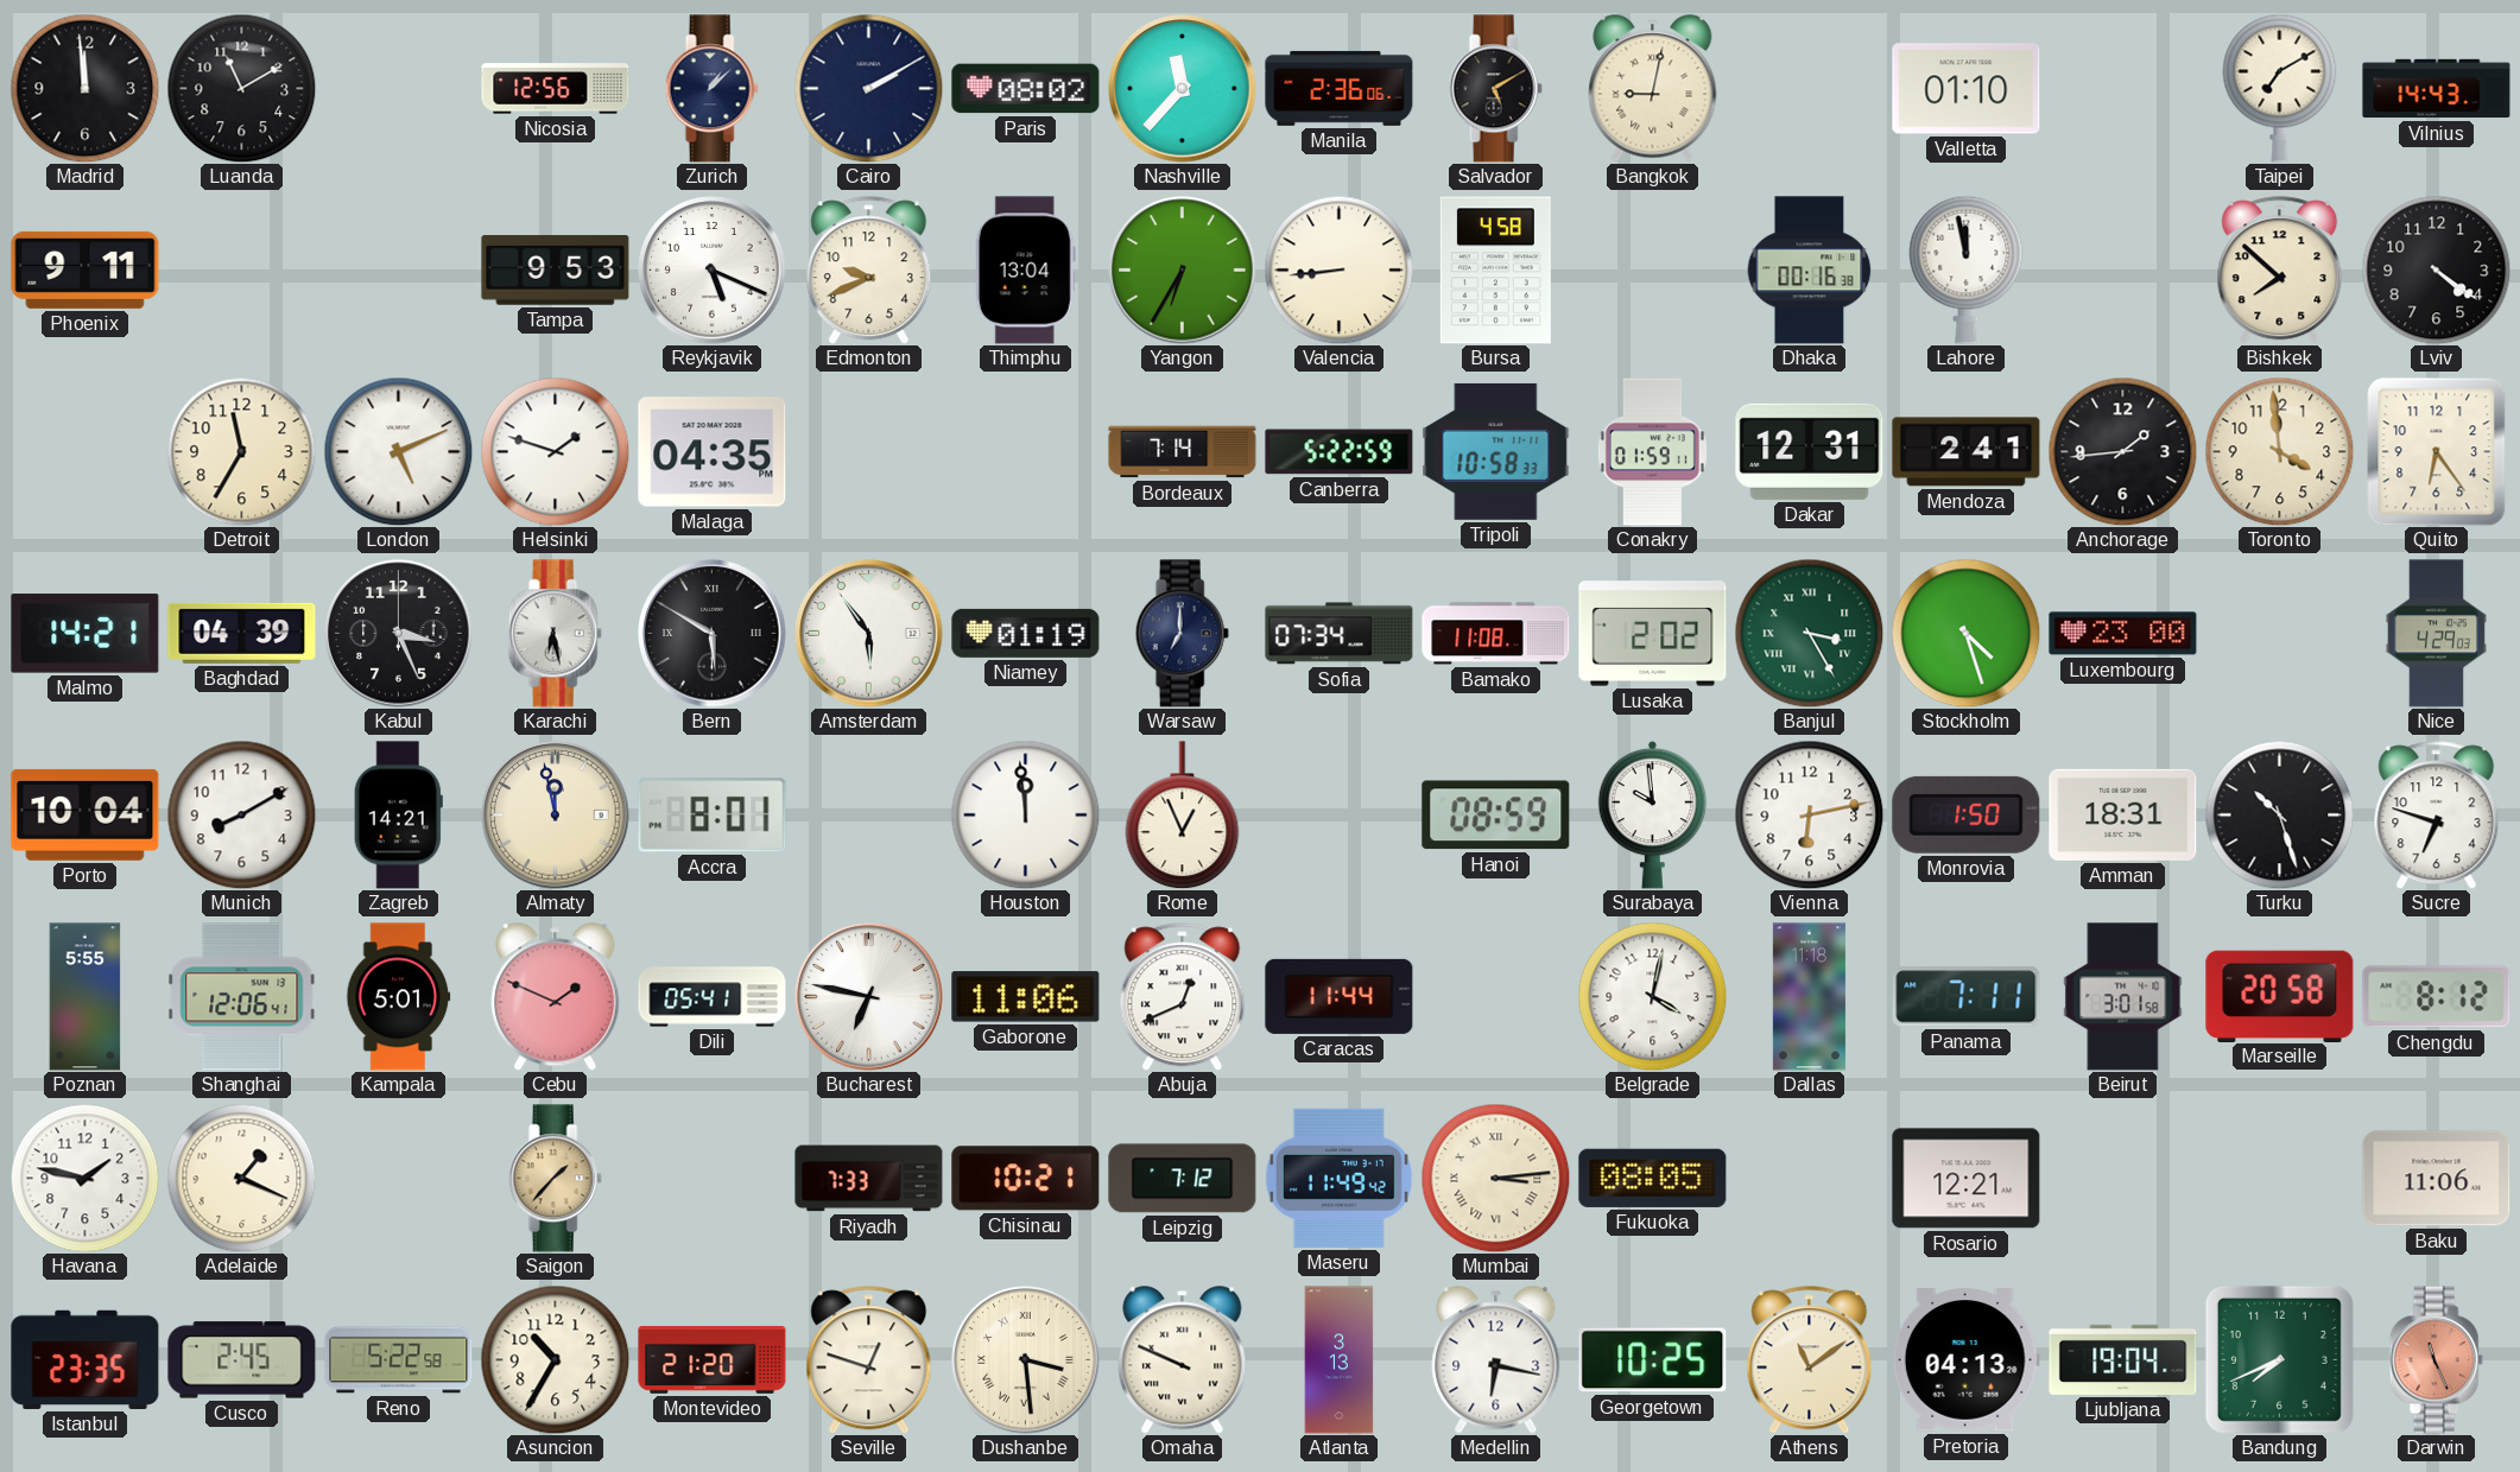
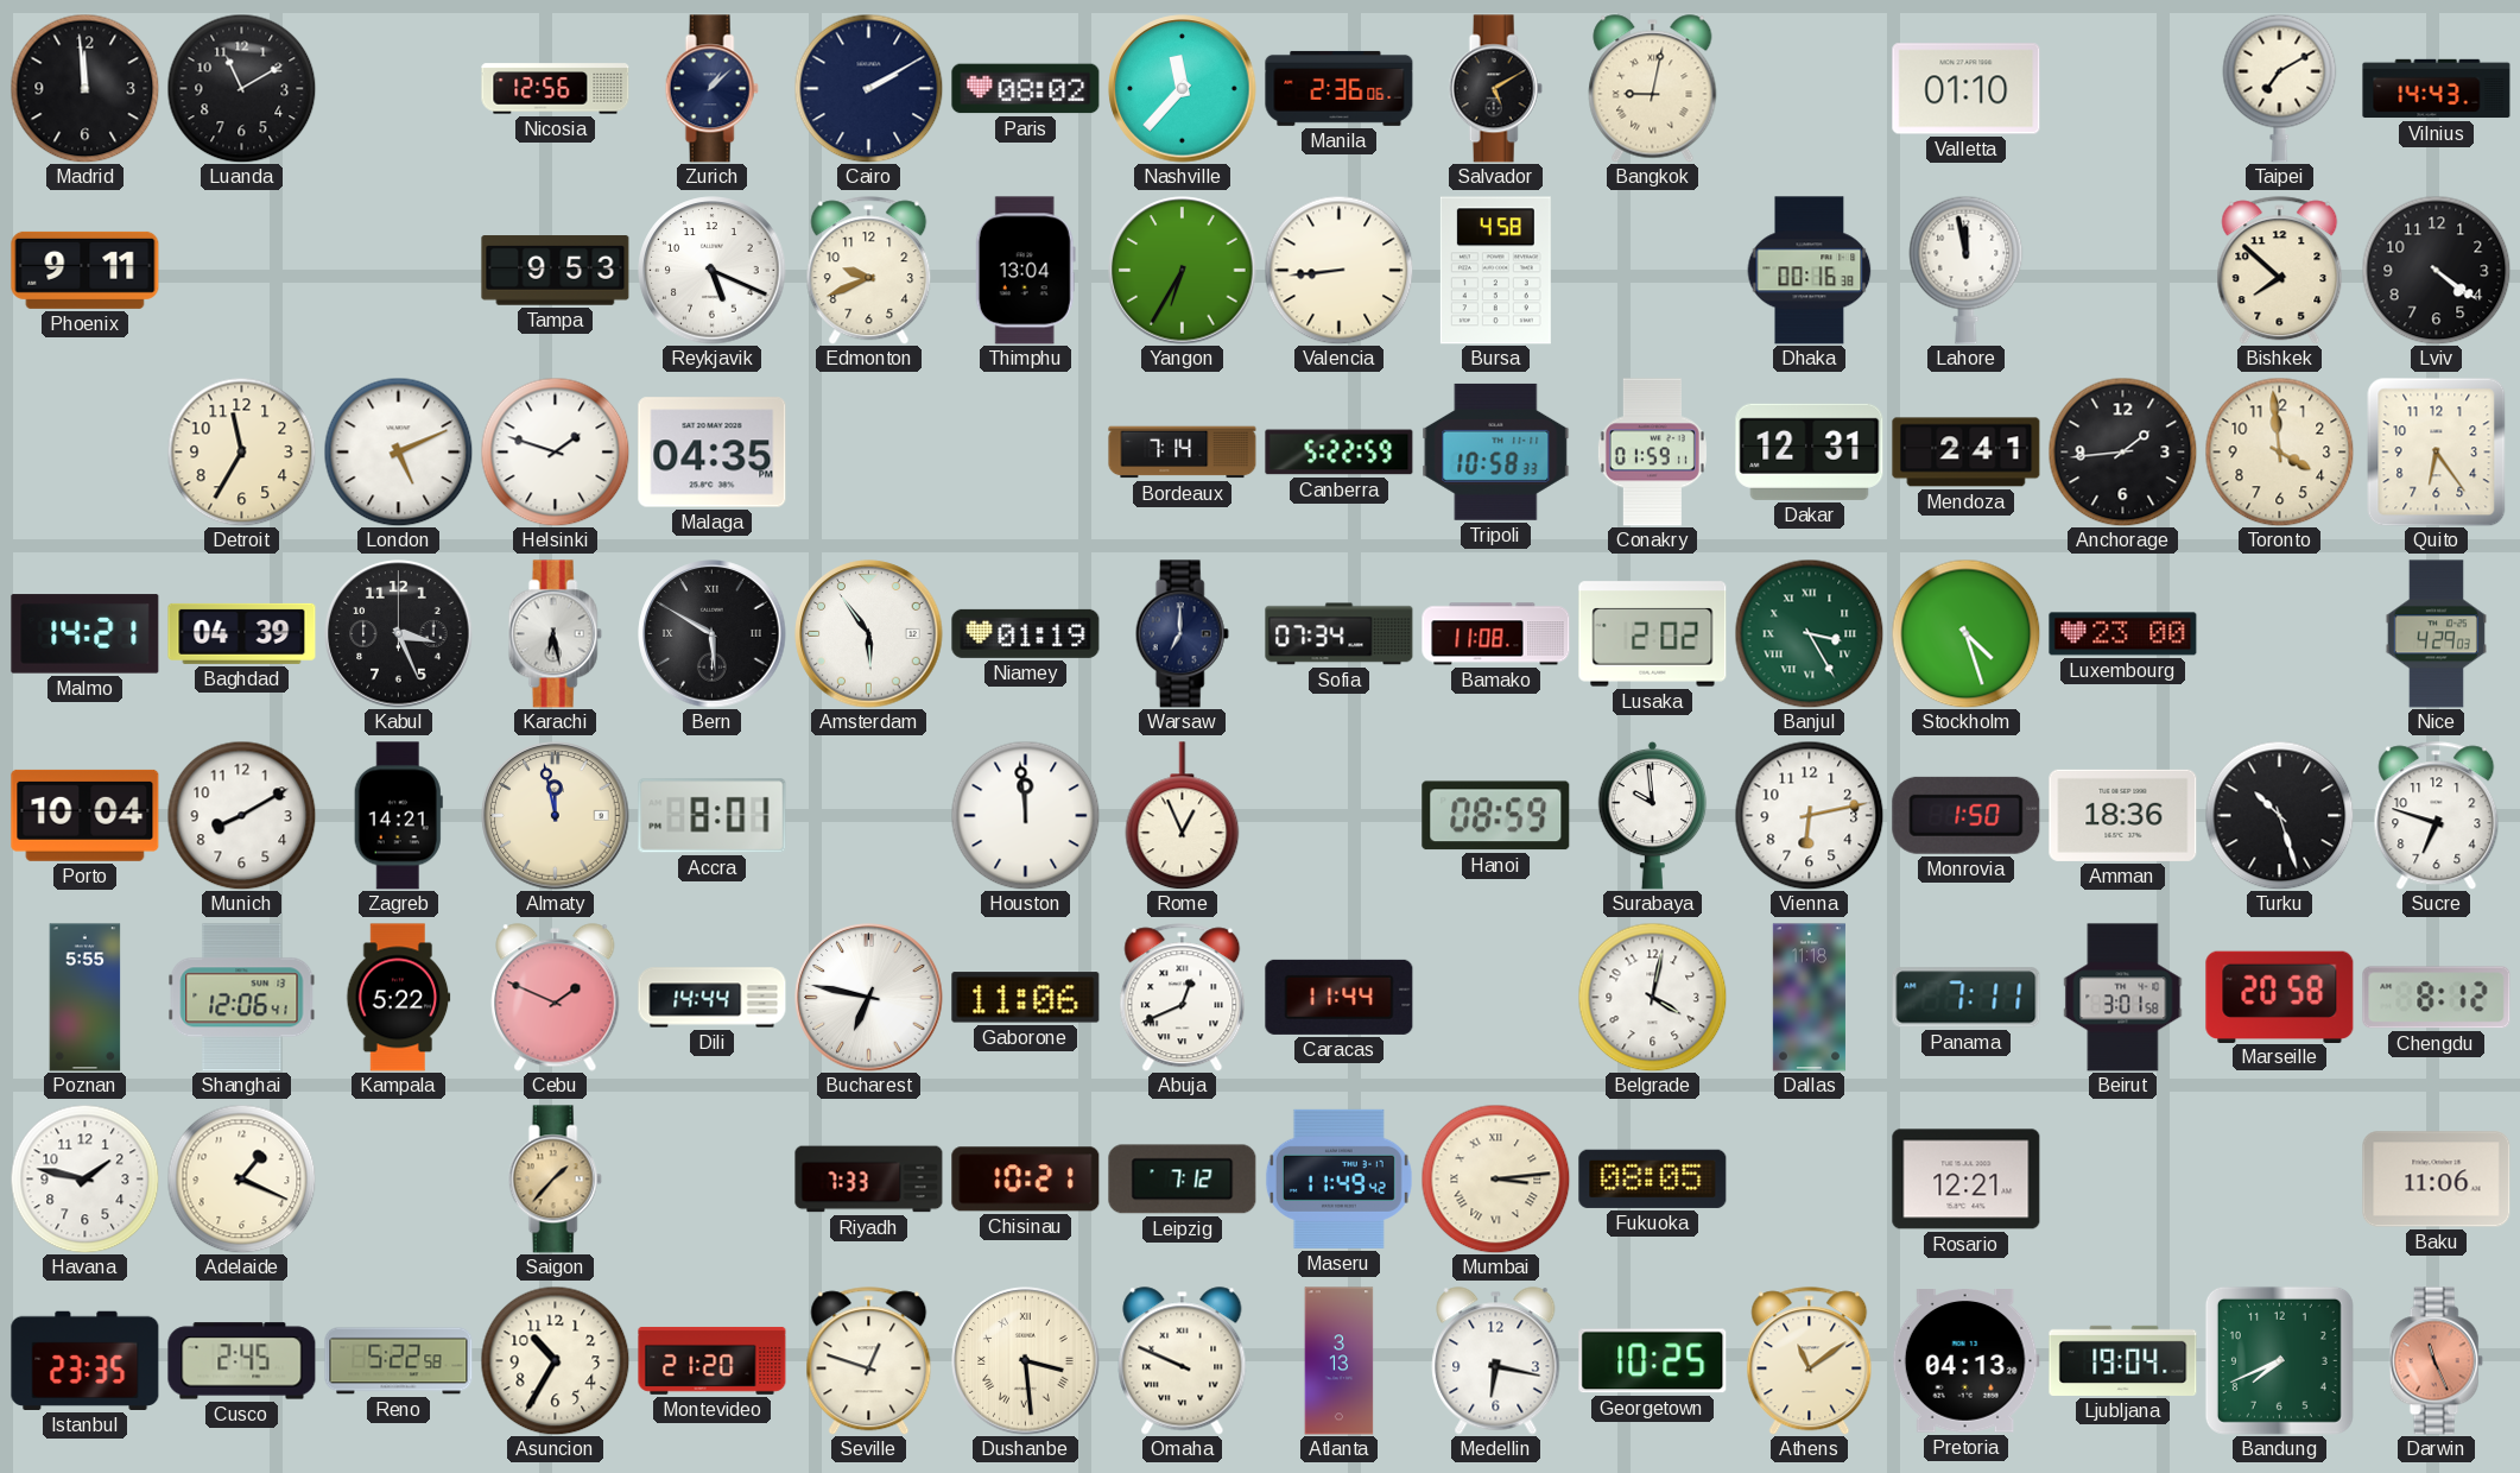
Amman: 18:31 -> 18:36
Kampala: 5:01 -> 5:22
Dili: 05:41 -> 14:44
